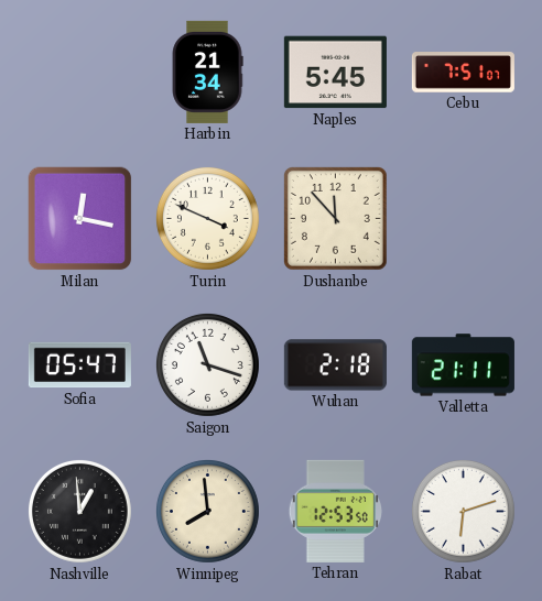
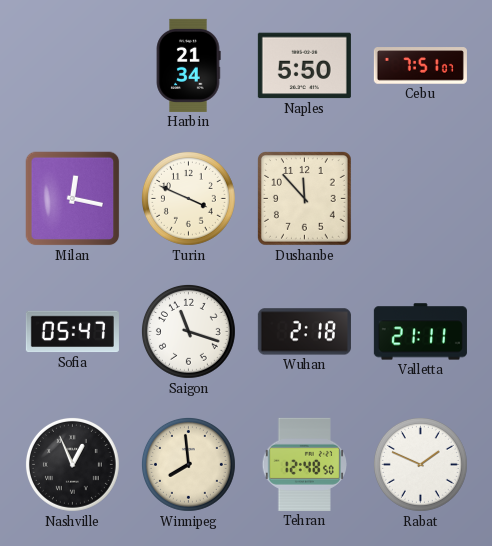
Naples: 5:45 -> 5:50
Nashville: 12:59 -> 12:56
Tehran: 12:53 -> 12:48
Rabat: 6:12 -> 1:49
